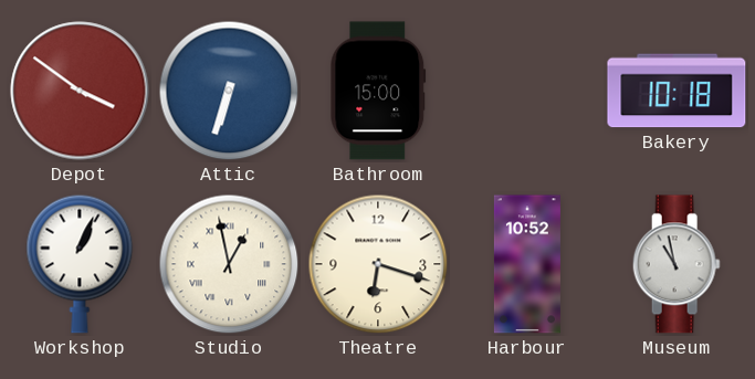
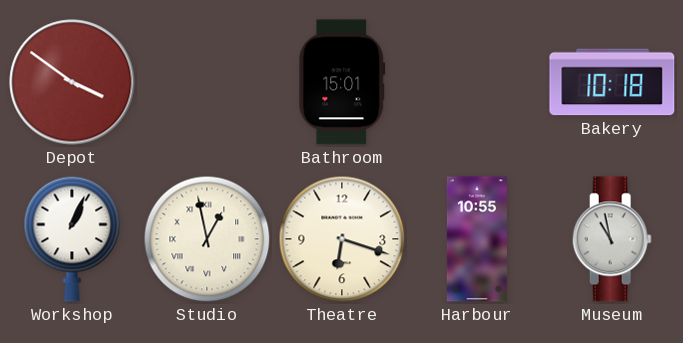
Attic: 6:33 -> none
Bathroom: 15:00 -> 15:01
Harbour: 10:52 -> 10:55
